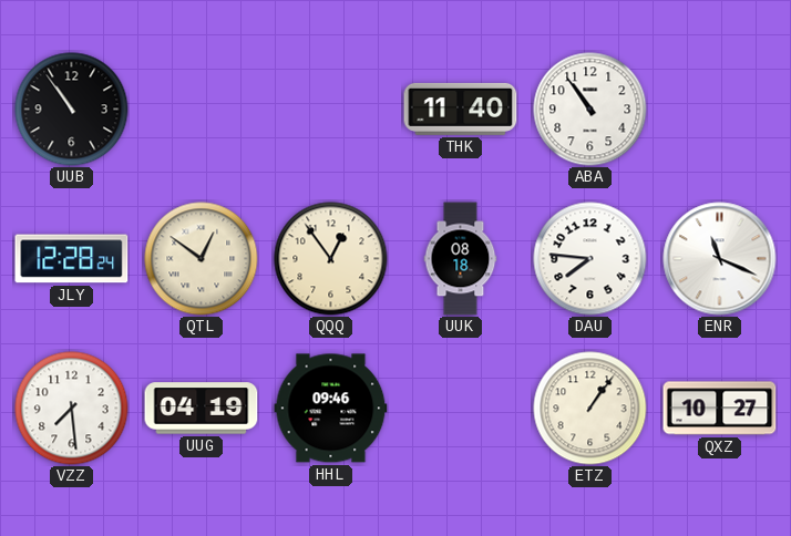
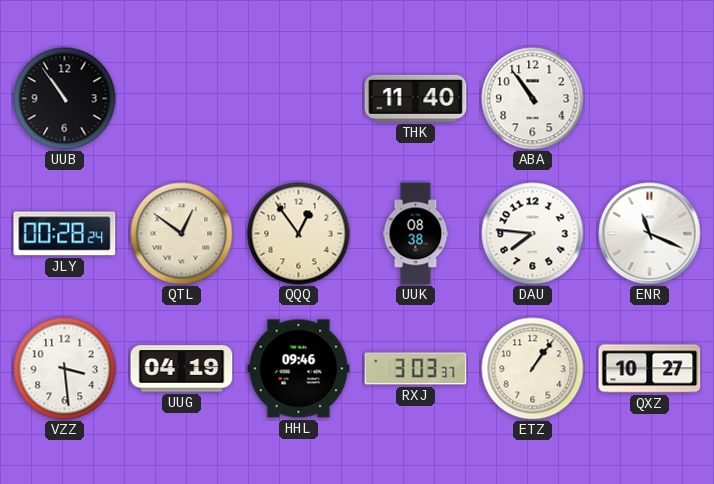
JLY: 12:28 -> 00:28
UUK: 08:18 -> 08:38
VZZ: 7:29 -> 3:29
RXJ: none -> 3:03
